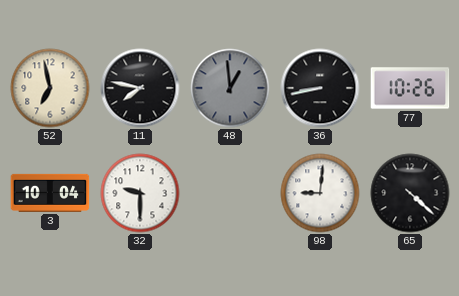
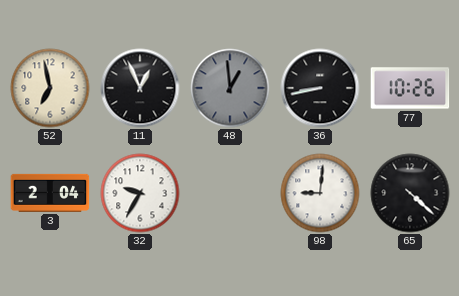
11: 7:47 -> 12:56
3: 10:04 -> 2:04
32: 9:30 -> 9:35
